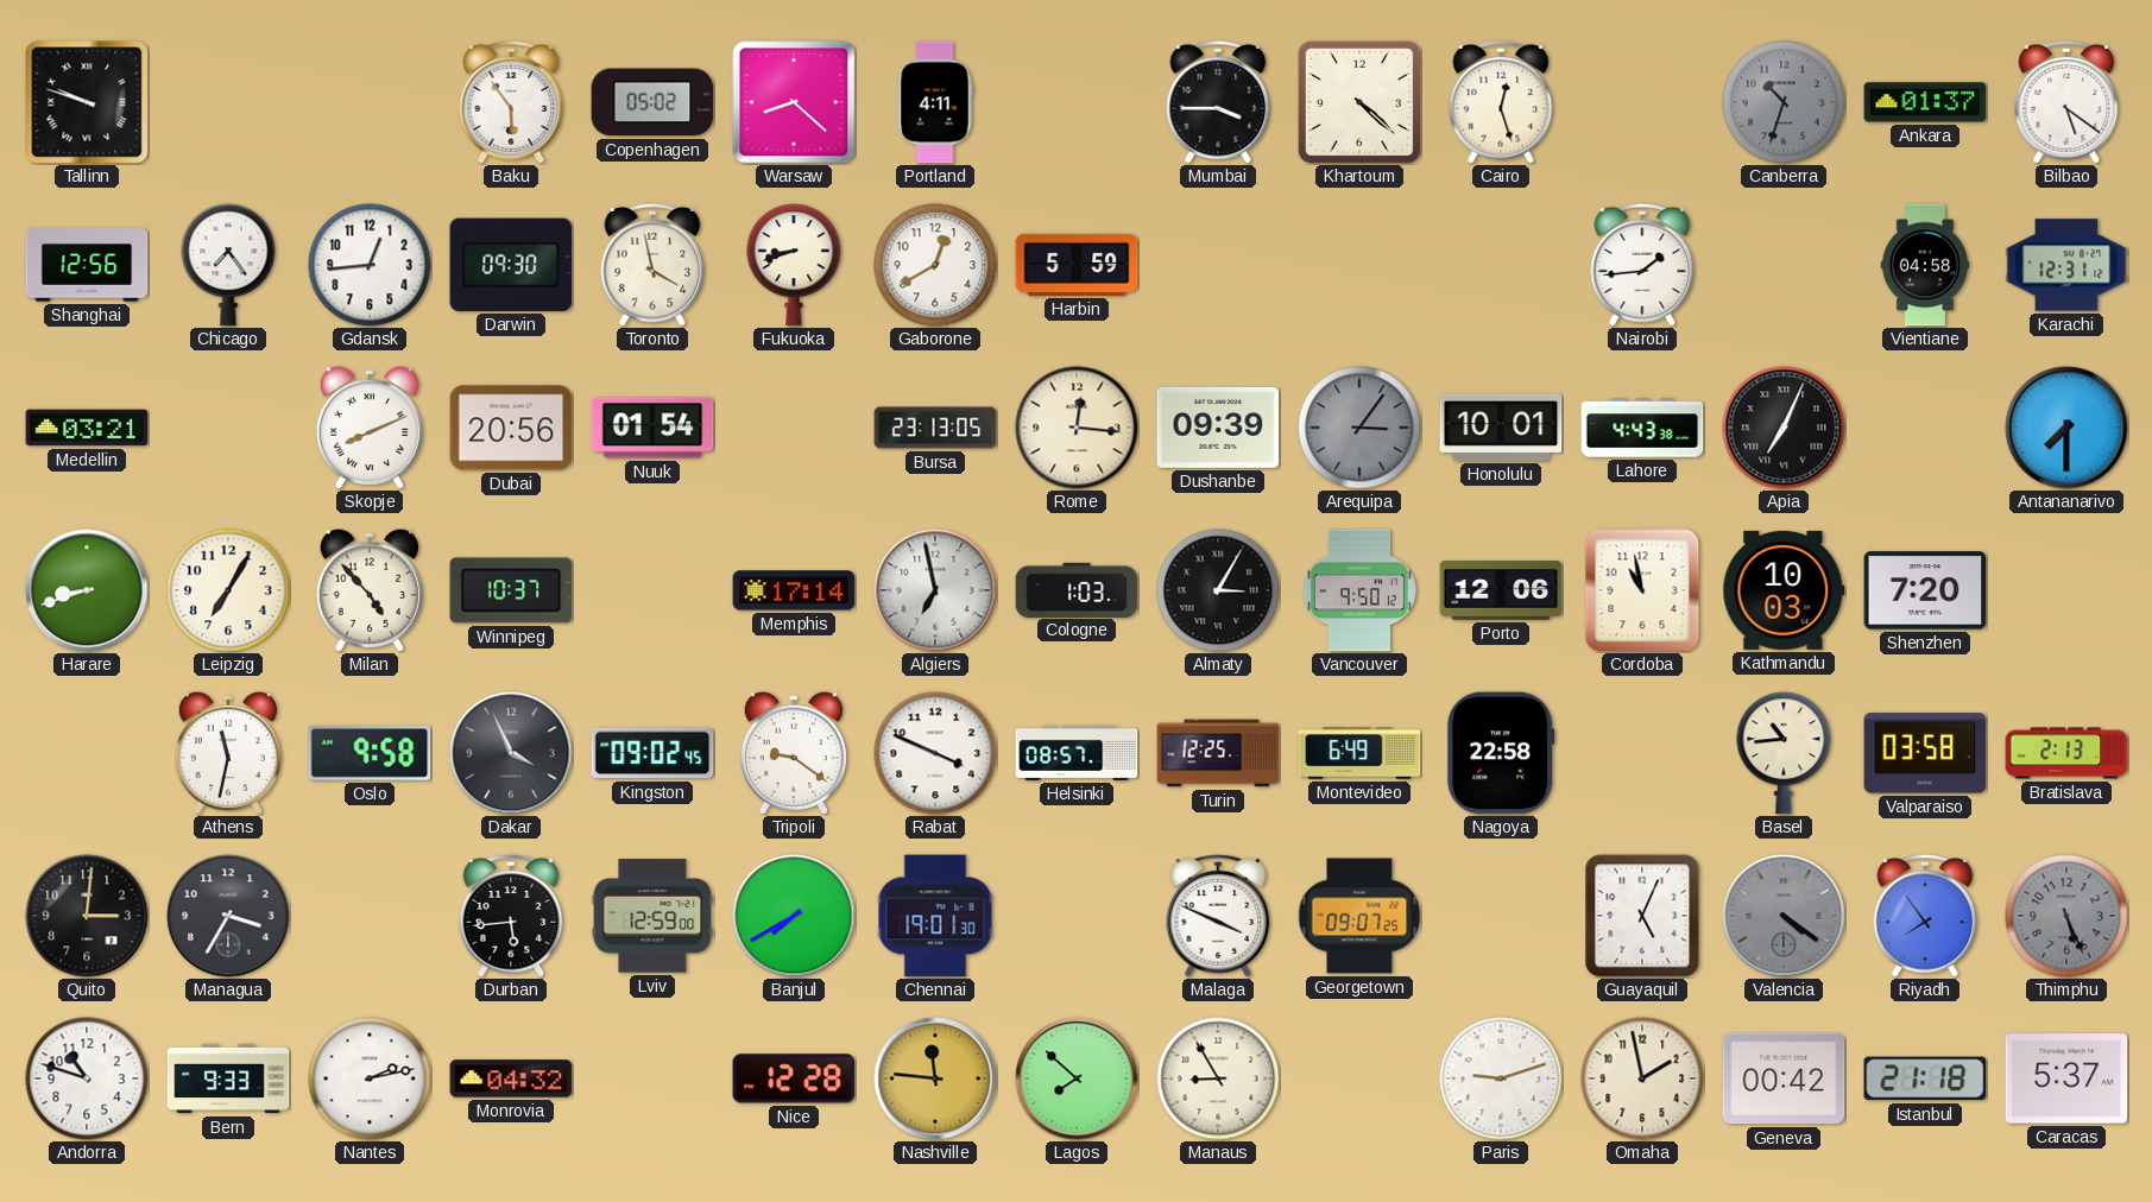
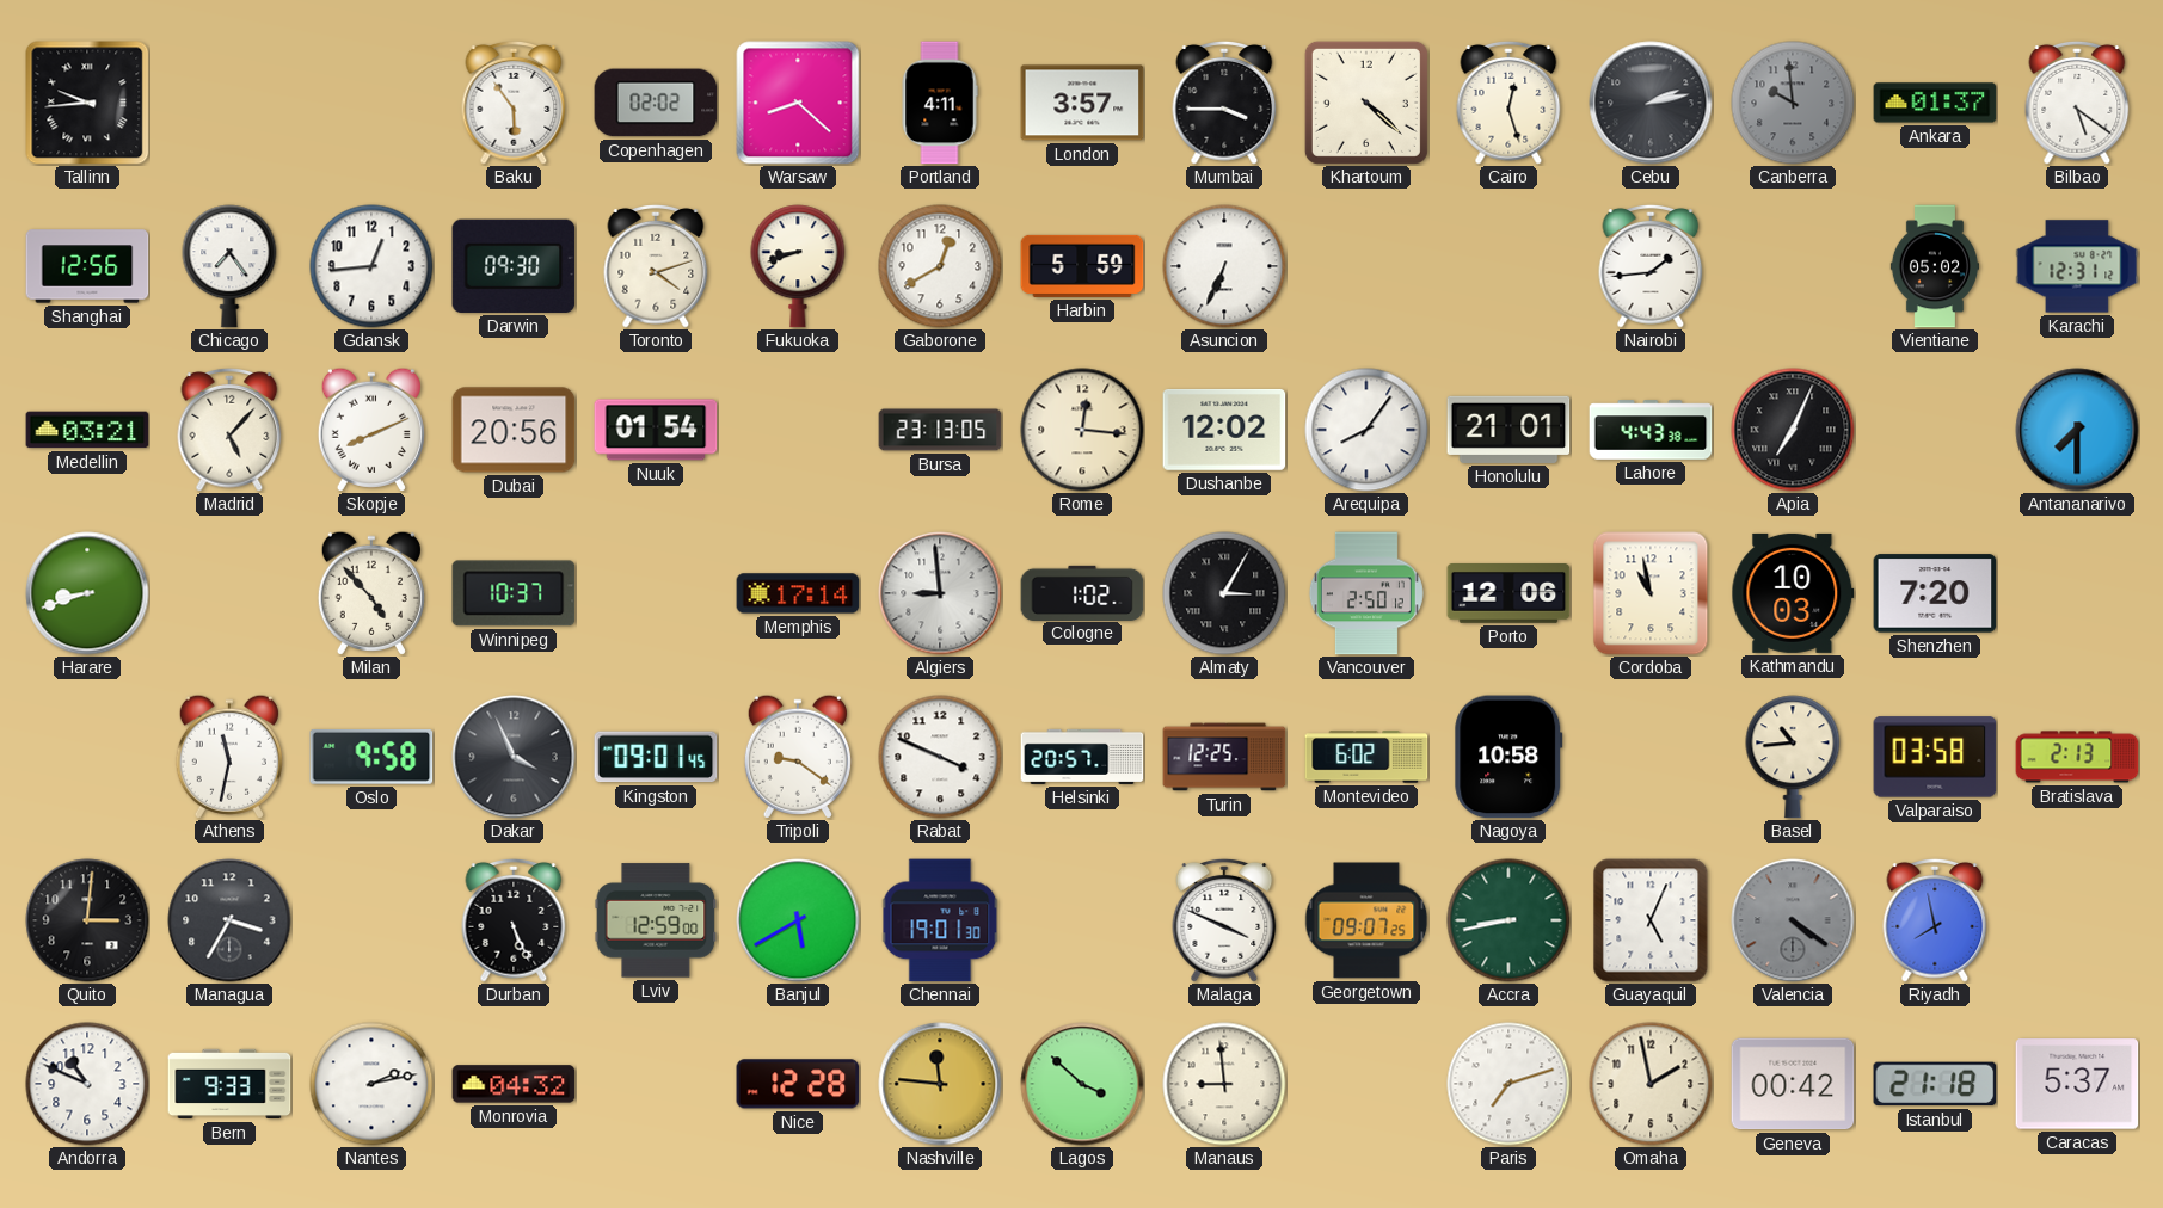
Tallinn: 9:48 -> 9:44
Copenhagen: 05:02 -> 02:02
London: none -> 3:57
Cebu: none -> 2:13
Canberra: 10:33 -> 9:59
Toronto: 3:58 -> 4:12
Asuncion: none -> 6:34
Vientiane: 04:58 -> 05:02
Madrid: none -> 5:07
Dushanbe: 09:39 -> 12:02
Arequipa: 3:06 -> 8:06
Arequipa dial: grey -> white
Honolulu: 10:01 -> 21:01
Leipzig: 7:05 -> none
Algiers: 6:58 -> 8:59
Cologne: 1:03 -> 1:02
Vancouver: 9:50 -> 2:50
Kingston: 09:02 -> 09:01
Helsinki: 08:57 -> 20:57
Montevideo: 6:49 -> 6:02
Nagoya: 22:58 -> 10:58
Durban: 5:44 -> 5:26
Banjul: 7:40 -> 5:40
Accra: none -> 8:43
Riyadh: 7:54 -> 7:58
Thimphu: 5:26 -> none
Andorra: 10:48 -> 10:49
Lagos: 7:52 -> 3:52
Manaus: 8:55 -> 8:59
Paris: 9:12 -> 7:12
